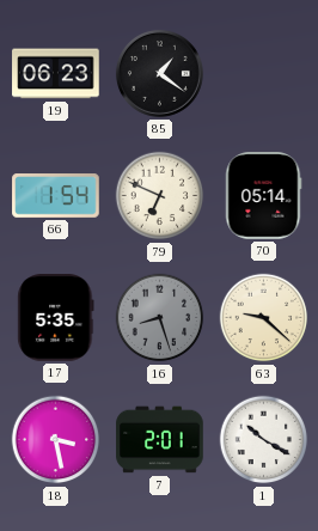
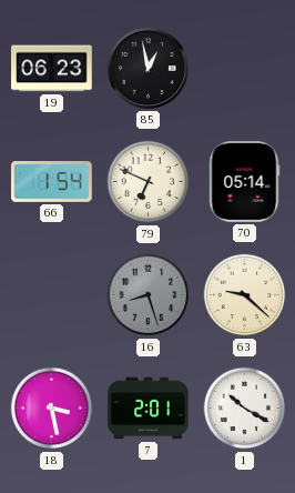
85: 1:21 -> 12:58
17: 5:35 -> none
